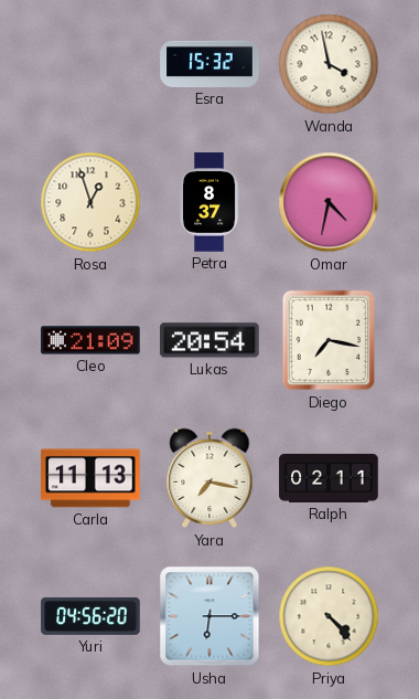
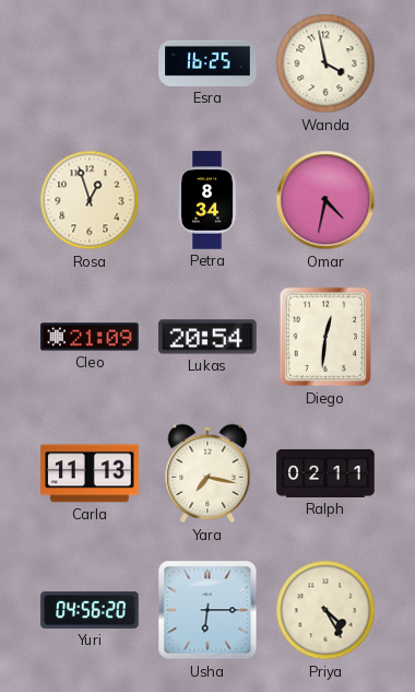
Esra: 15:32 -> 16:25
Petra: 8:37 -> 8:34
Diego: 7:17 -> 12:31
Priya: 4:23 -> 4:25
